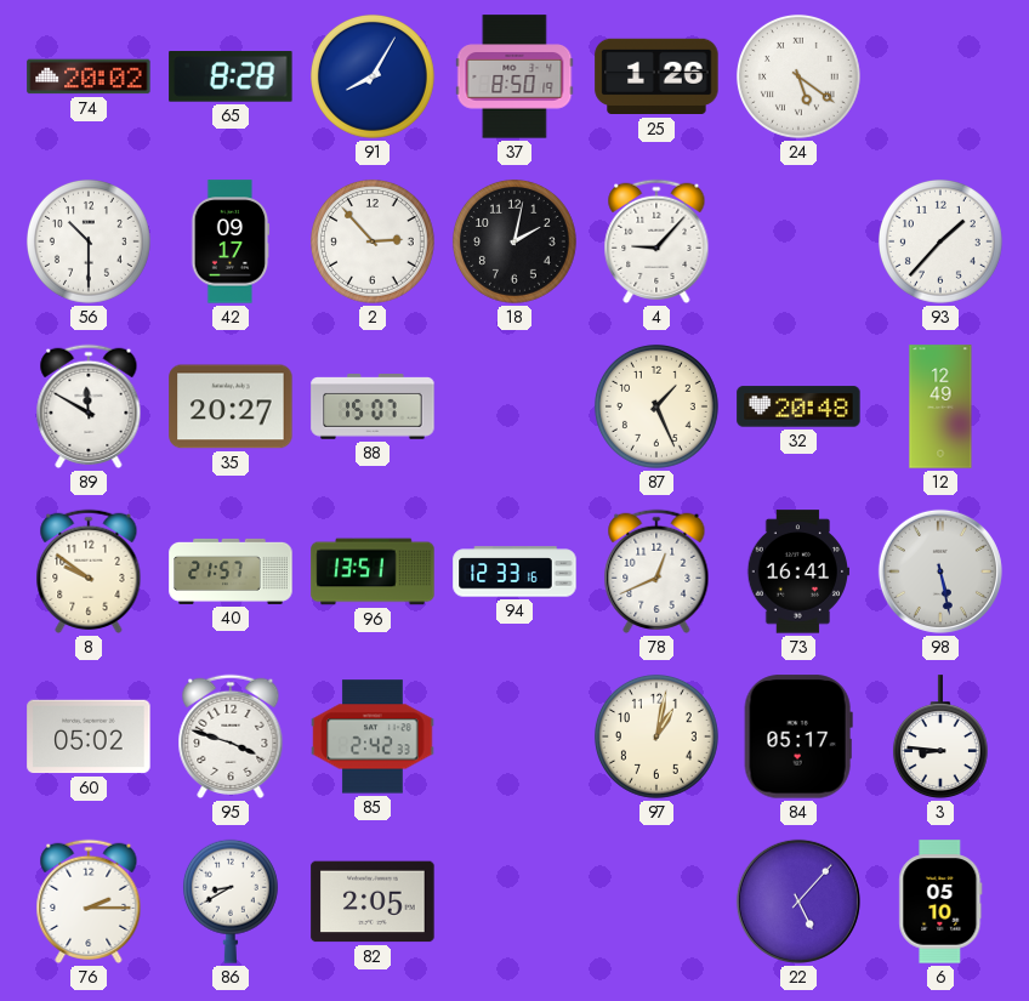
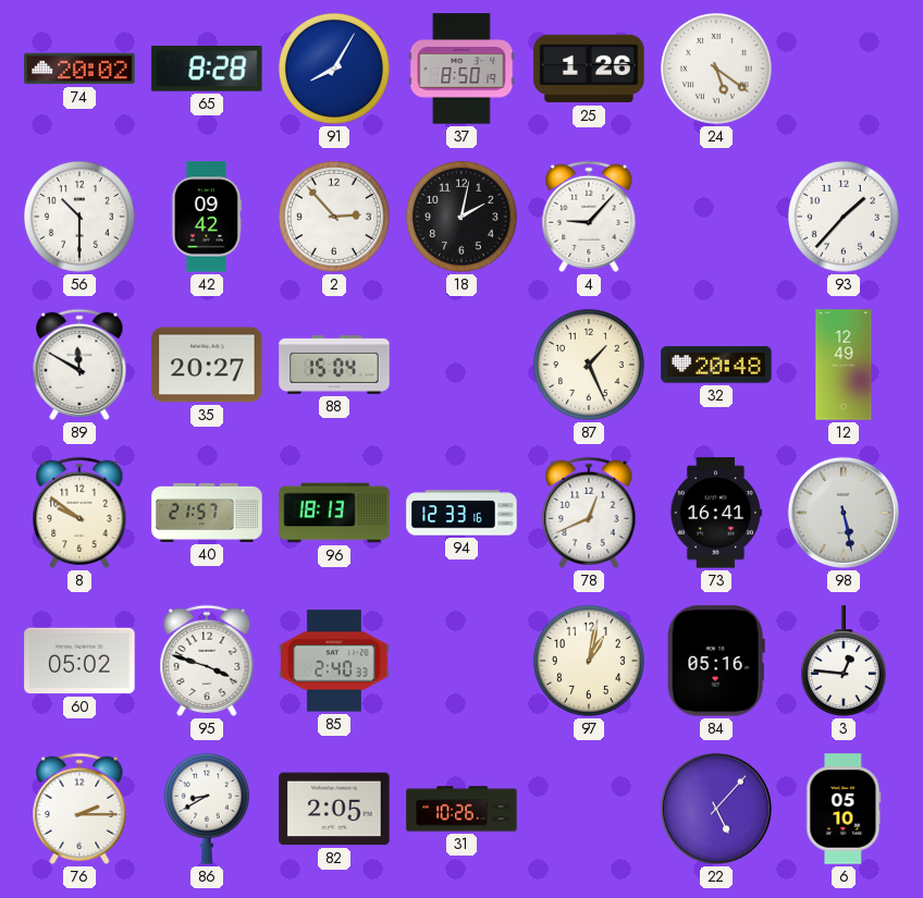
42: 09:17 -> 09:42
88: 15:07 -> 15:04
96: 13:51 -> 18:13
85: 2:42 -> 2:40
84: 05:17 -> 05:16
3: 8:46 -> 12:46
31: none -> 10:26
